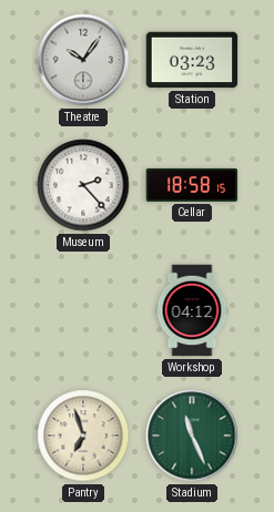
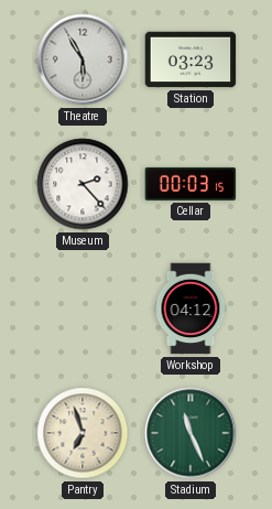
Theatre: 10:06 -> 5:55
Cellar: 18:58 -> 00:03
